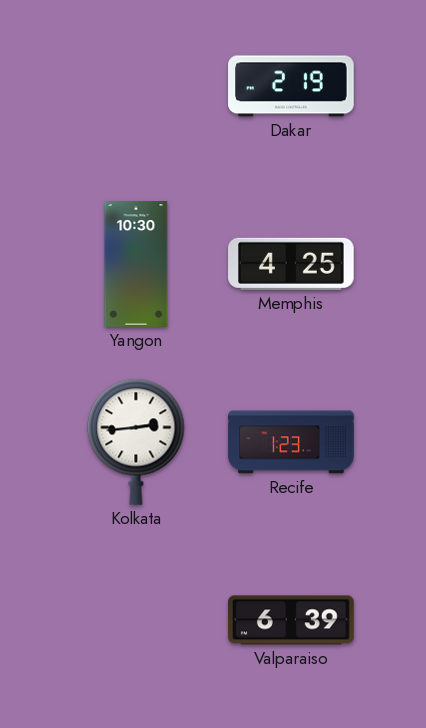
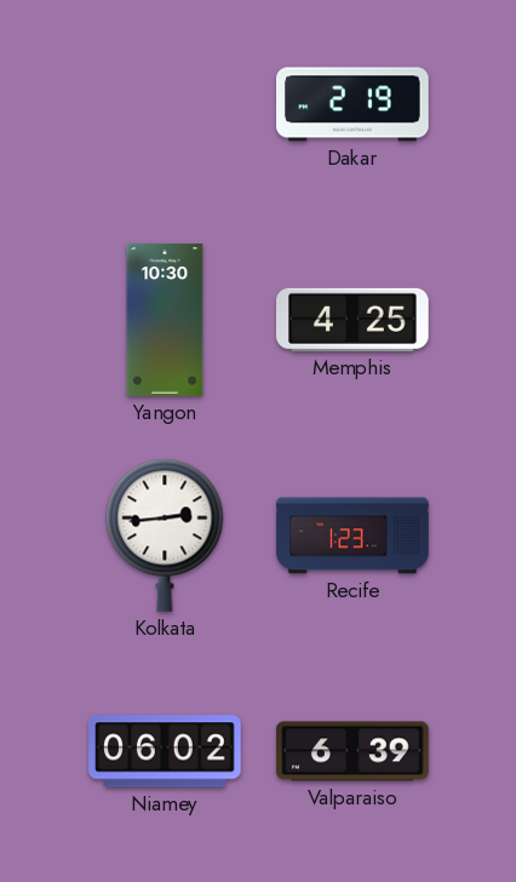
Niamey: none -> 06:02
